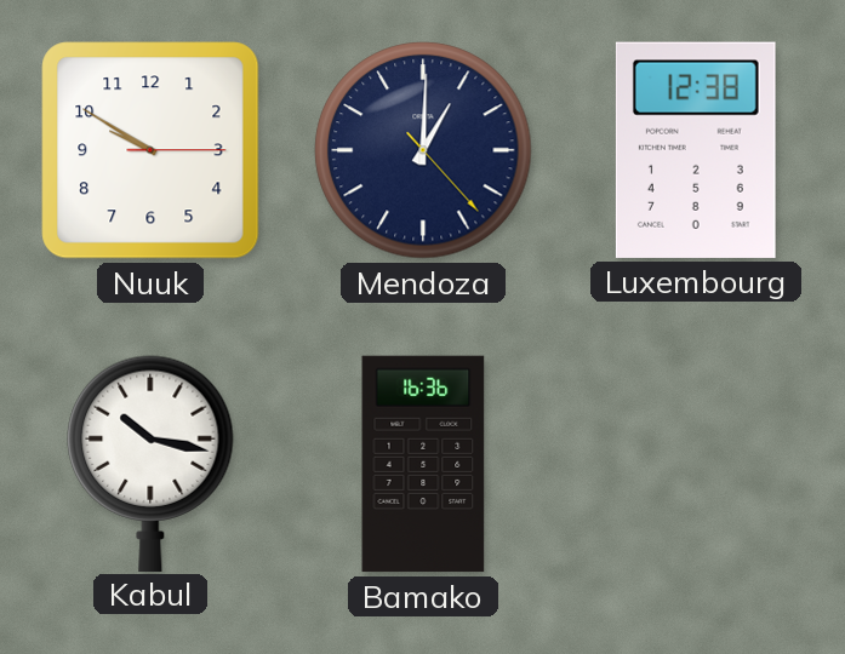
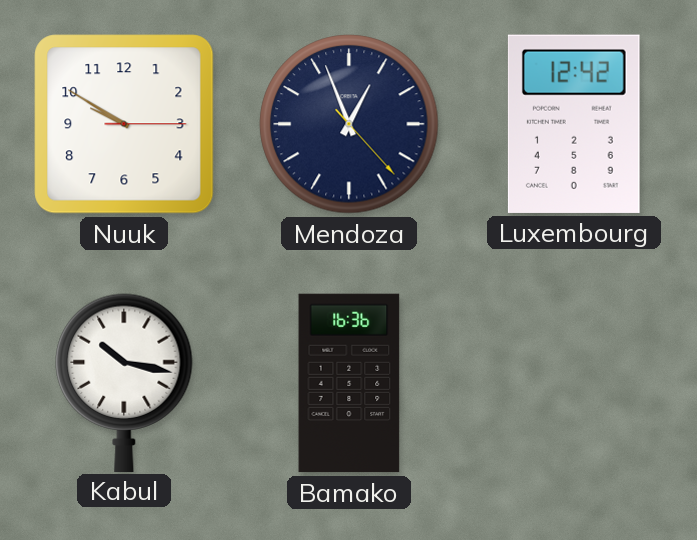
Mendoza: 1:00 -> 12:56
Luxembourg: 12:38 -> 12:42
